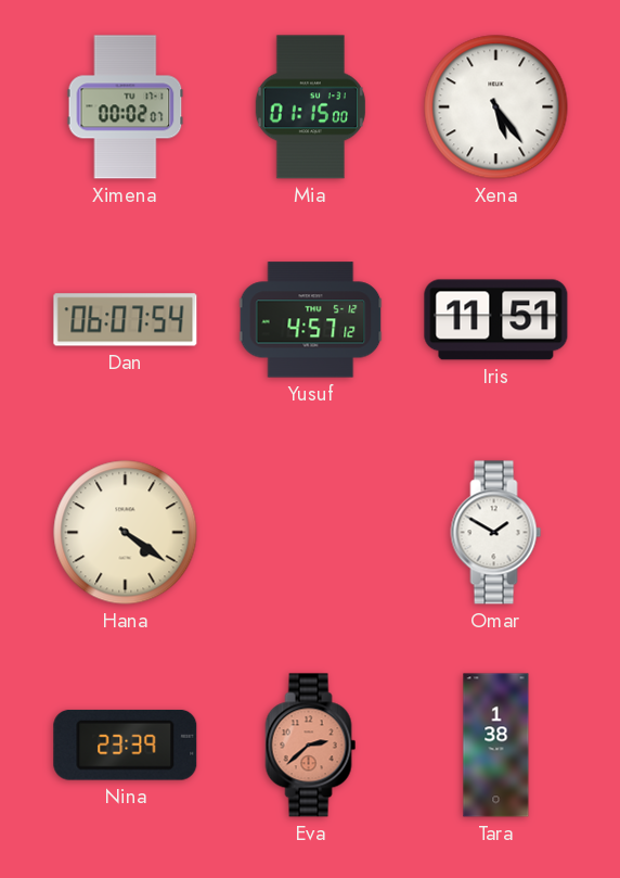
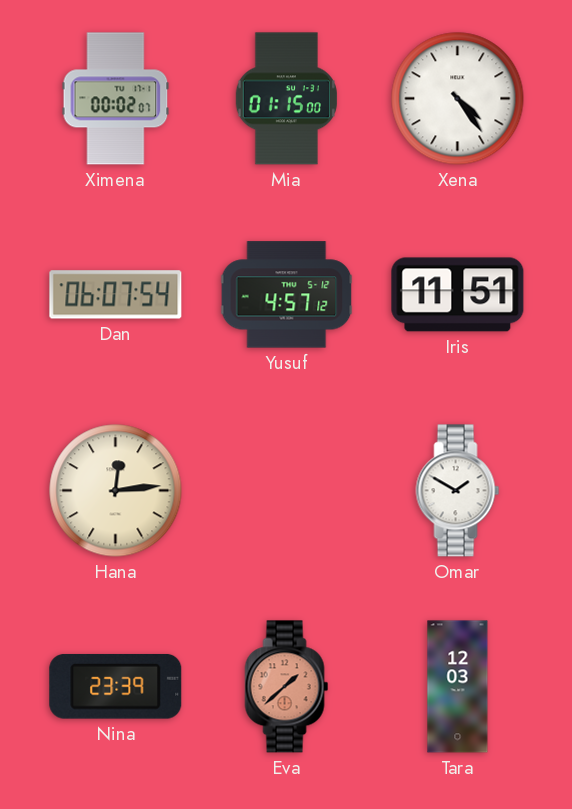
Xena: 5:24 -> 4:24
Hana: 4:21 -> 12:14
Eva: 2:38 -> 1:38
Tara: 1:38 -> 12:03
